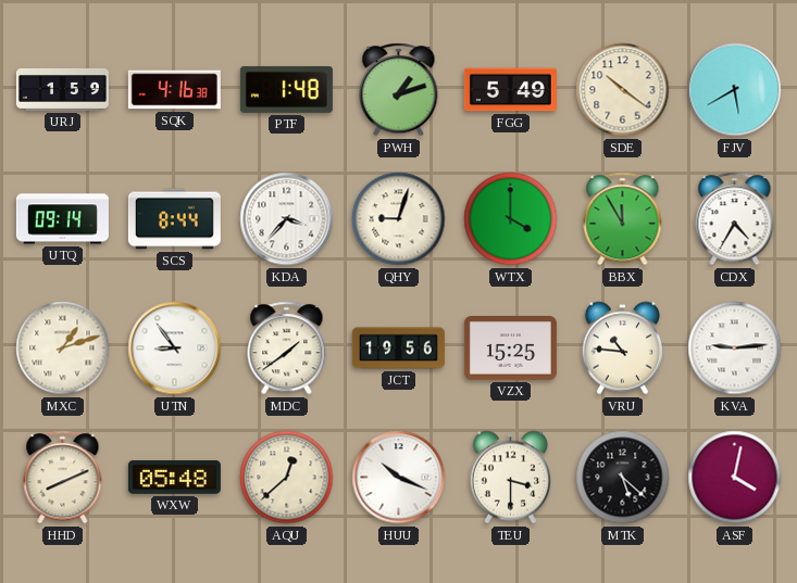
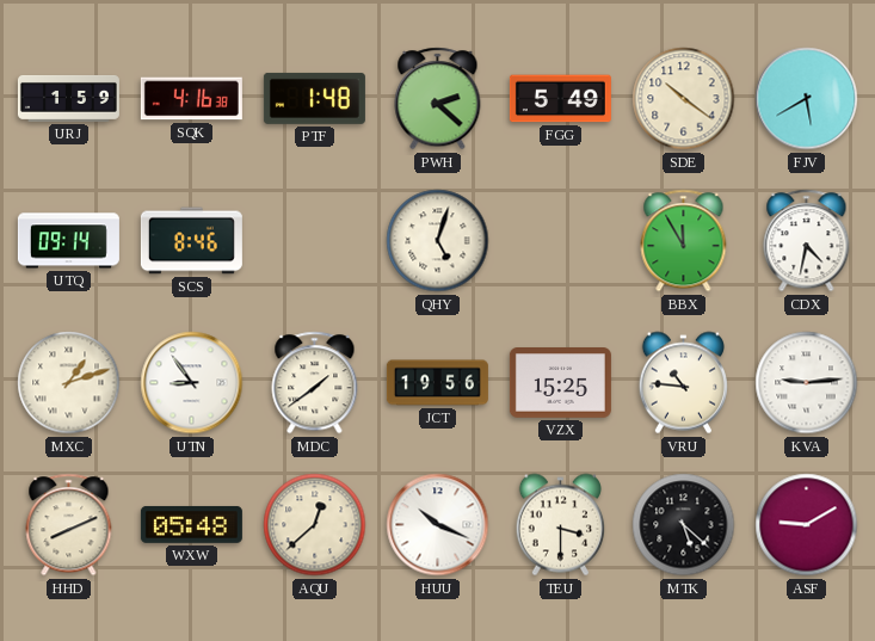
PWH: 1:12 -> 2:22
SCS: 8:44 -> 8:46
KDA: 3:37 -> none
QHY: 9:03 -> 5:03
WTX: 4:00 -> none
CDX: 4:35 -> 4:32
ASF: 4:02 -> 9:10
